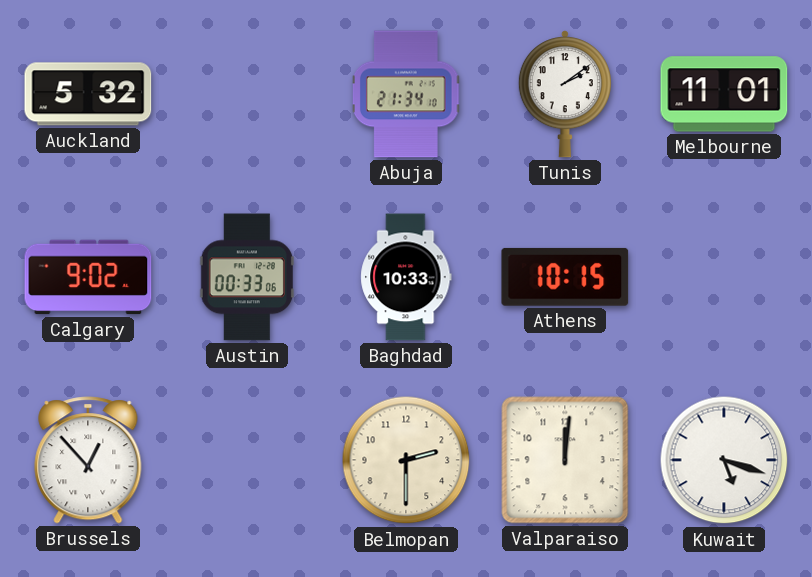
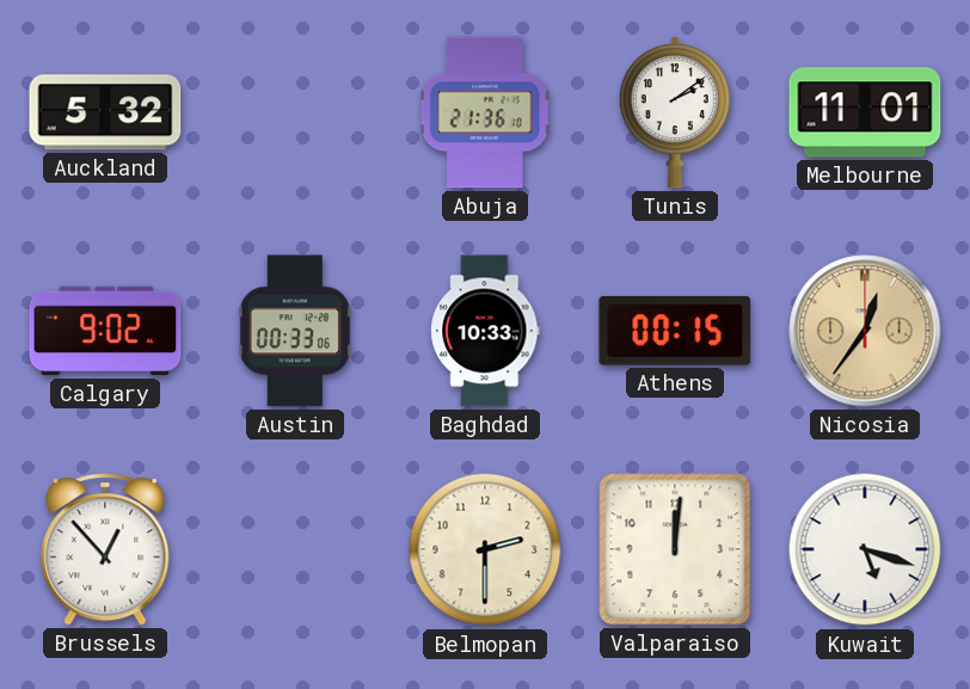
Abuja: 21:34 -> 21:36
Athens: 10:15 -> 00:15
Nicosia: none -> 12:36
